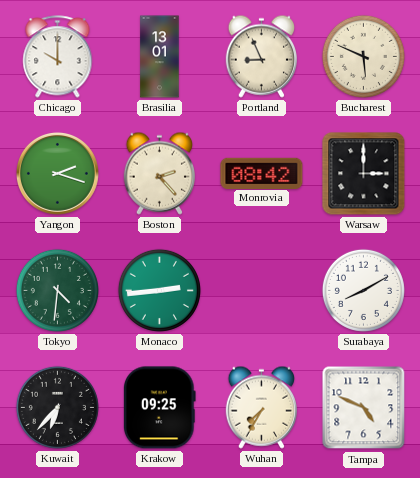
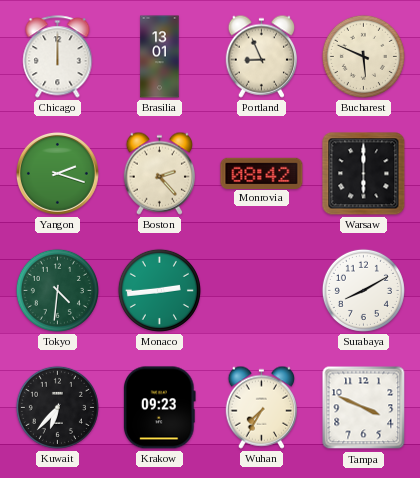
Chicago: 10:00 -> 12:00
Warsaw: 3:00 -> 6:00
Krakow: 09:25 -> 09:23
Tampa: 4:49 -> 3:49
